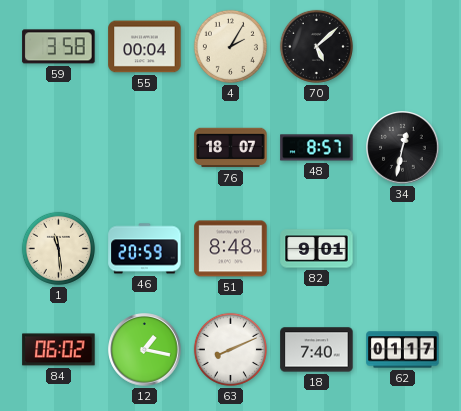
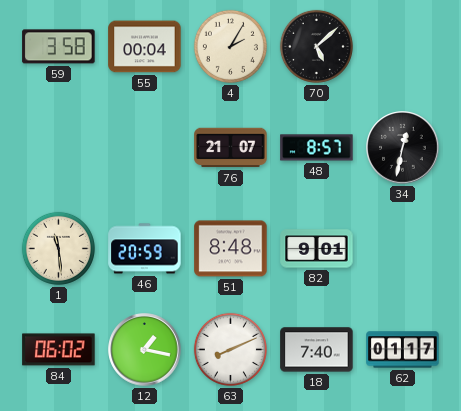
76: 18:07 -> 21:07
